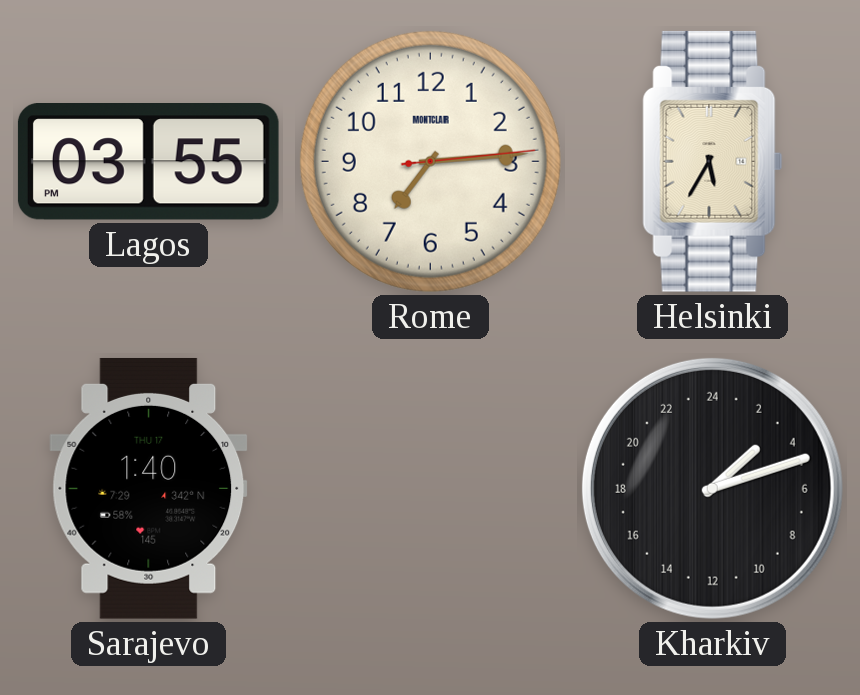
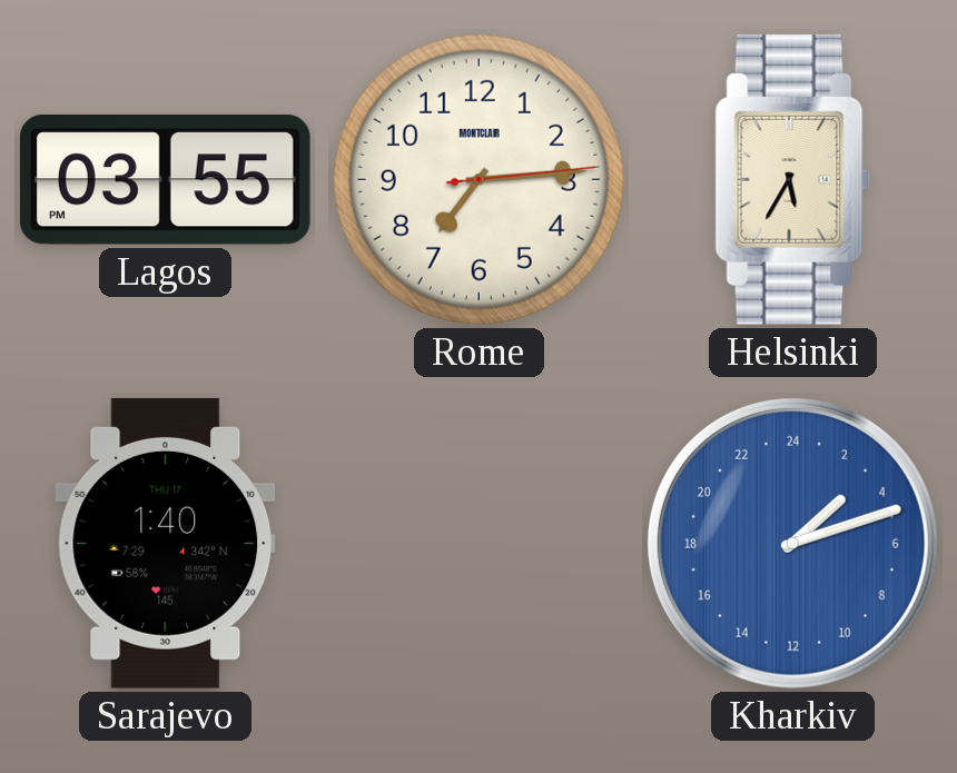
Kharkiv dial: black -> blue
